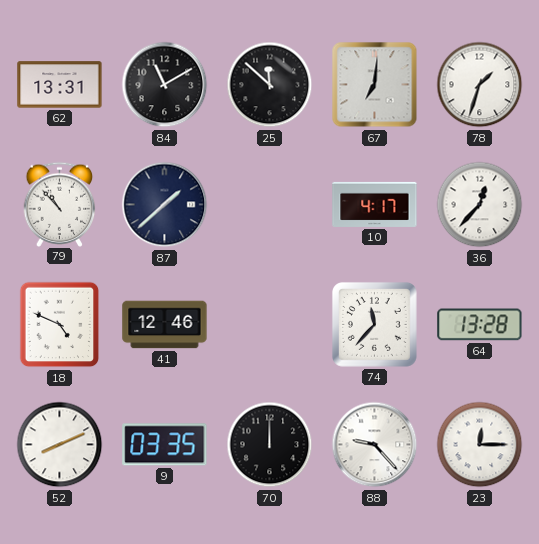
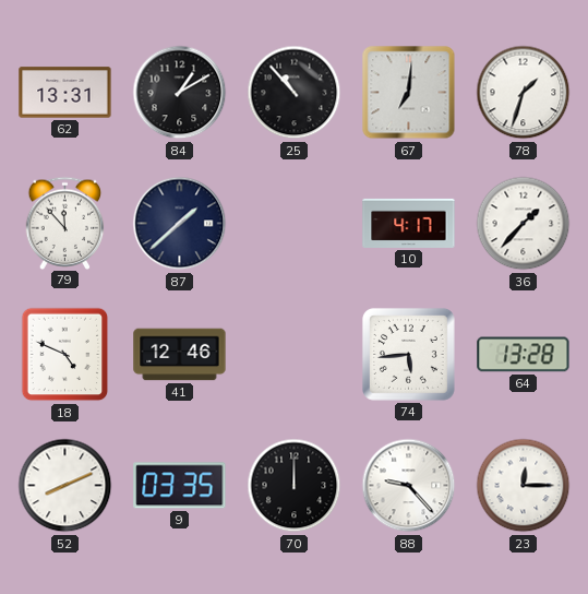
84: 11:10 -> 1:10
25: 11:52 -> 10:53
79: 10:53 -> 11:53
36: 12:37 -> 1:37
74: 11:37 -> 5:44
